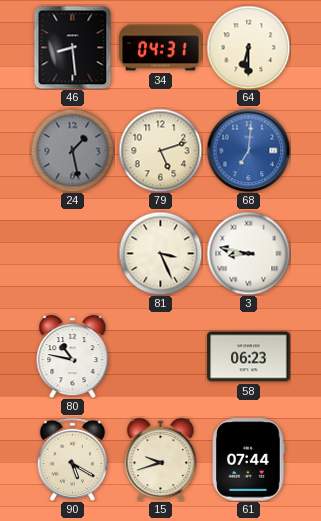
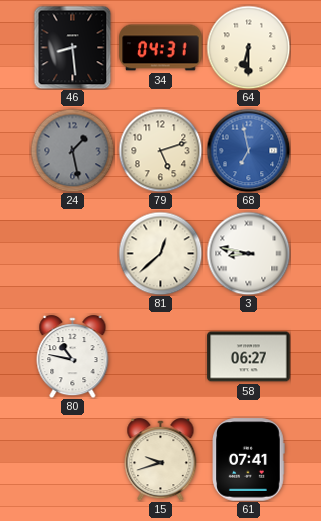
68: 7:01 -> 6:58
81: 3:26 -> 12:38
58: 06:23 -> 06:27
90: 5:20 -> none
61: 07:44 -> 07:41
